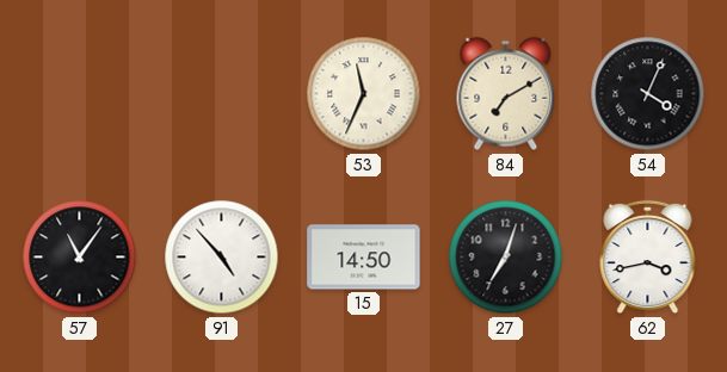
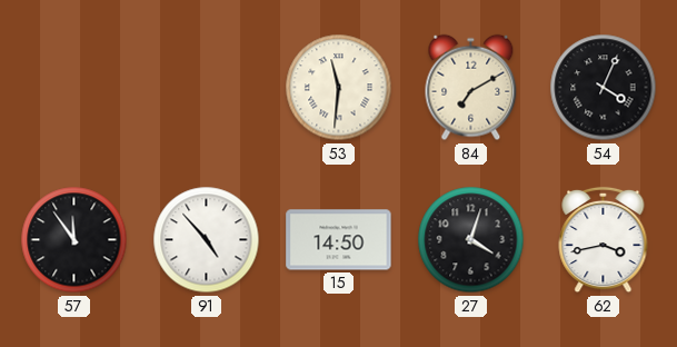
53: 11:34 -> 11:31
57: 11:06 -> 11:54
27: 7:03 -> 4:03
